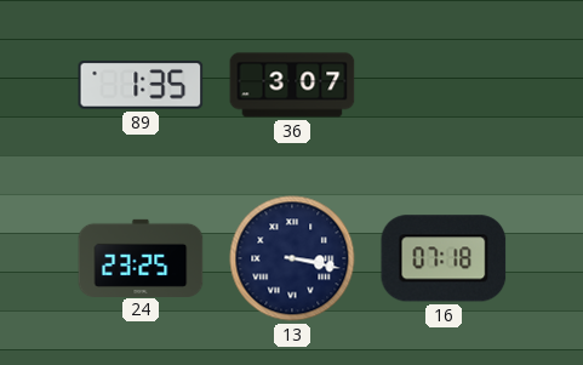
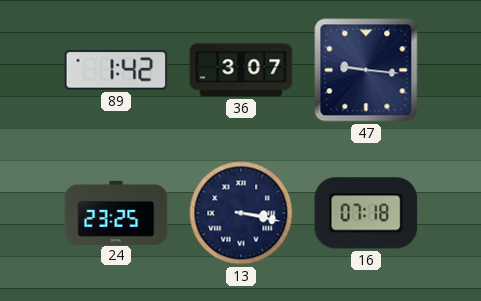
89: 1:35 -> 1:42
47: none -> 9:16
